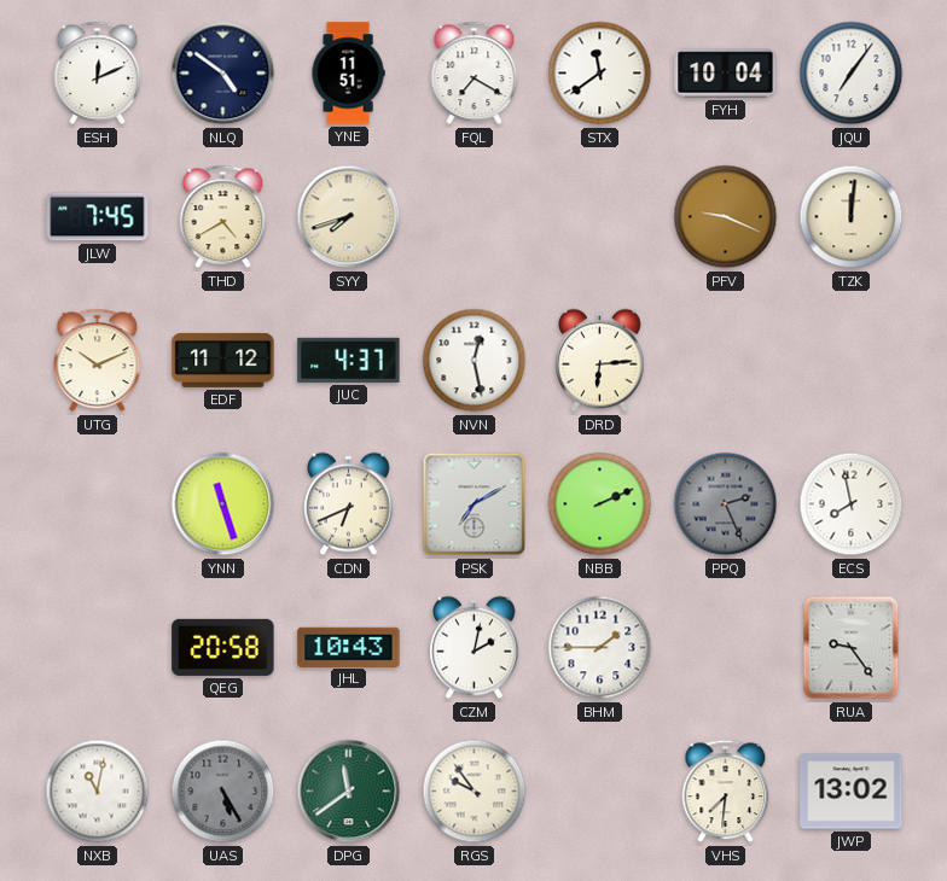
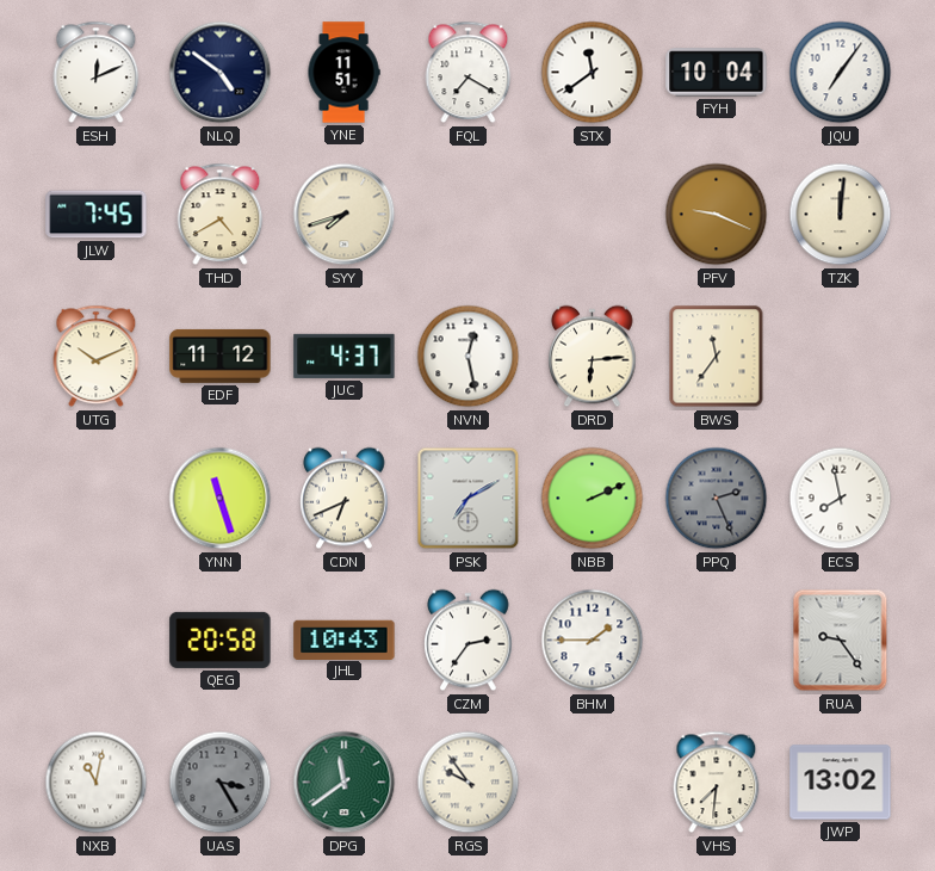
BWS: none -> 11:36
CZM: 2:02 -> 2:36
UAS: 5:25 -> 3:25
